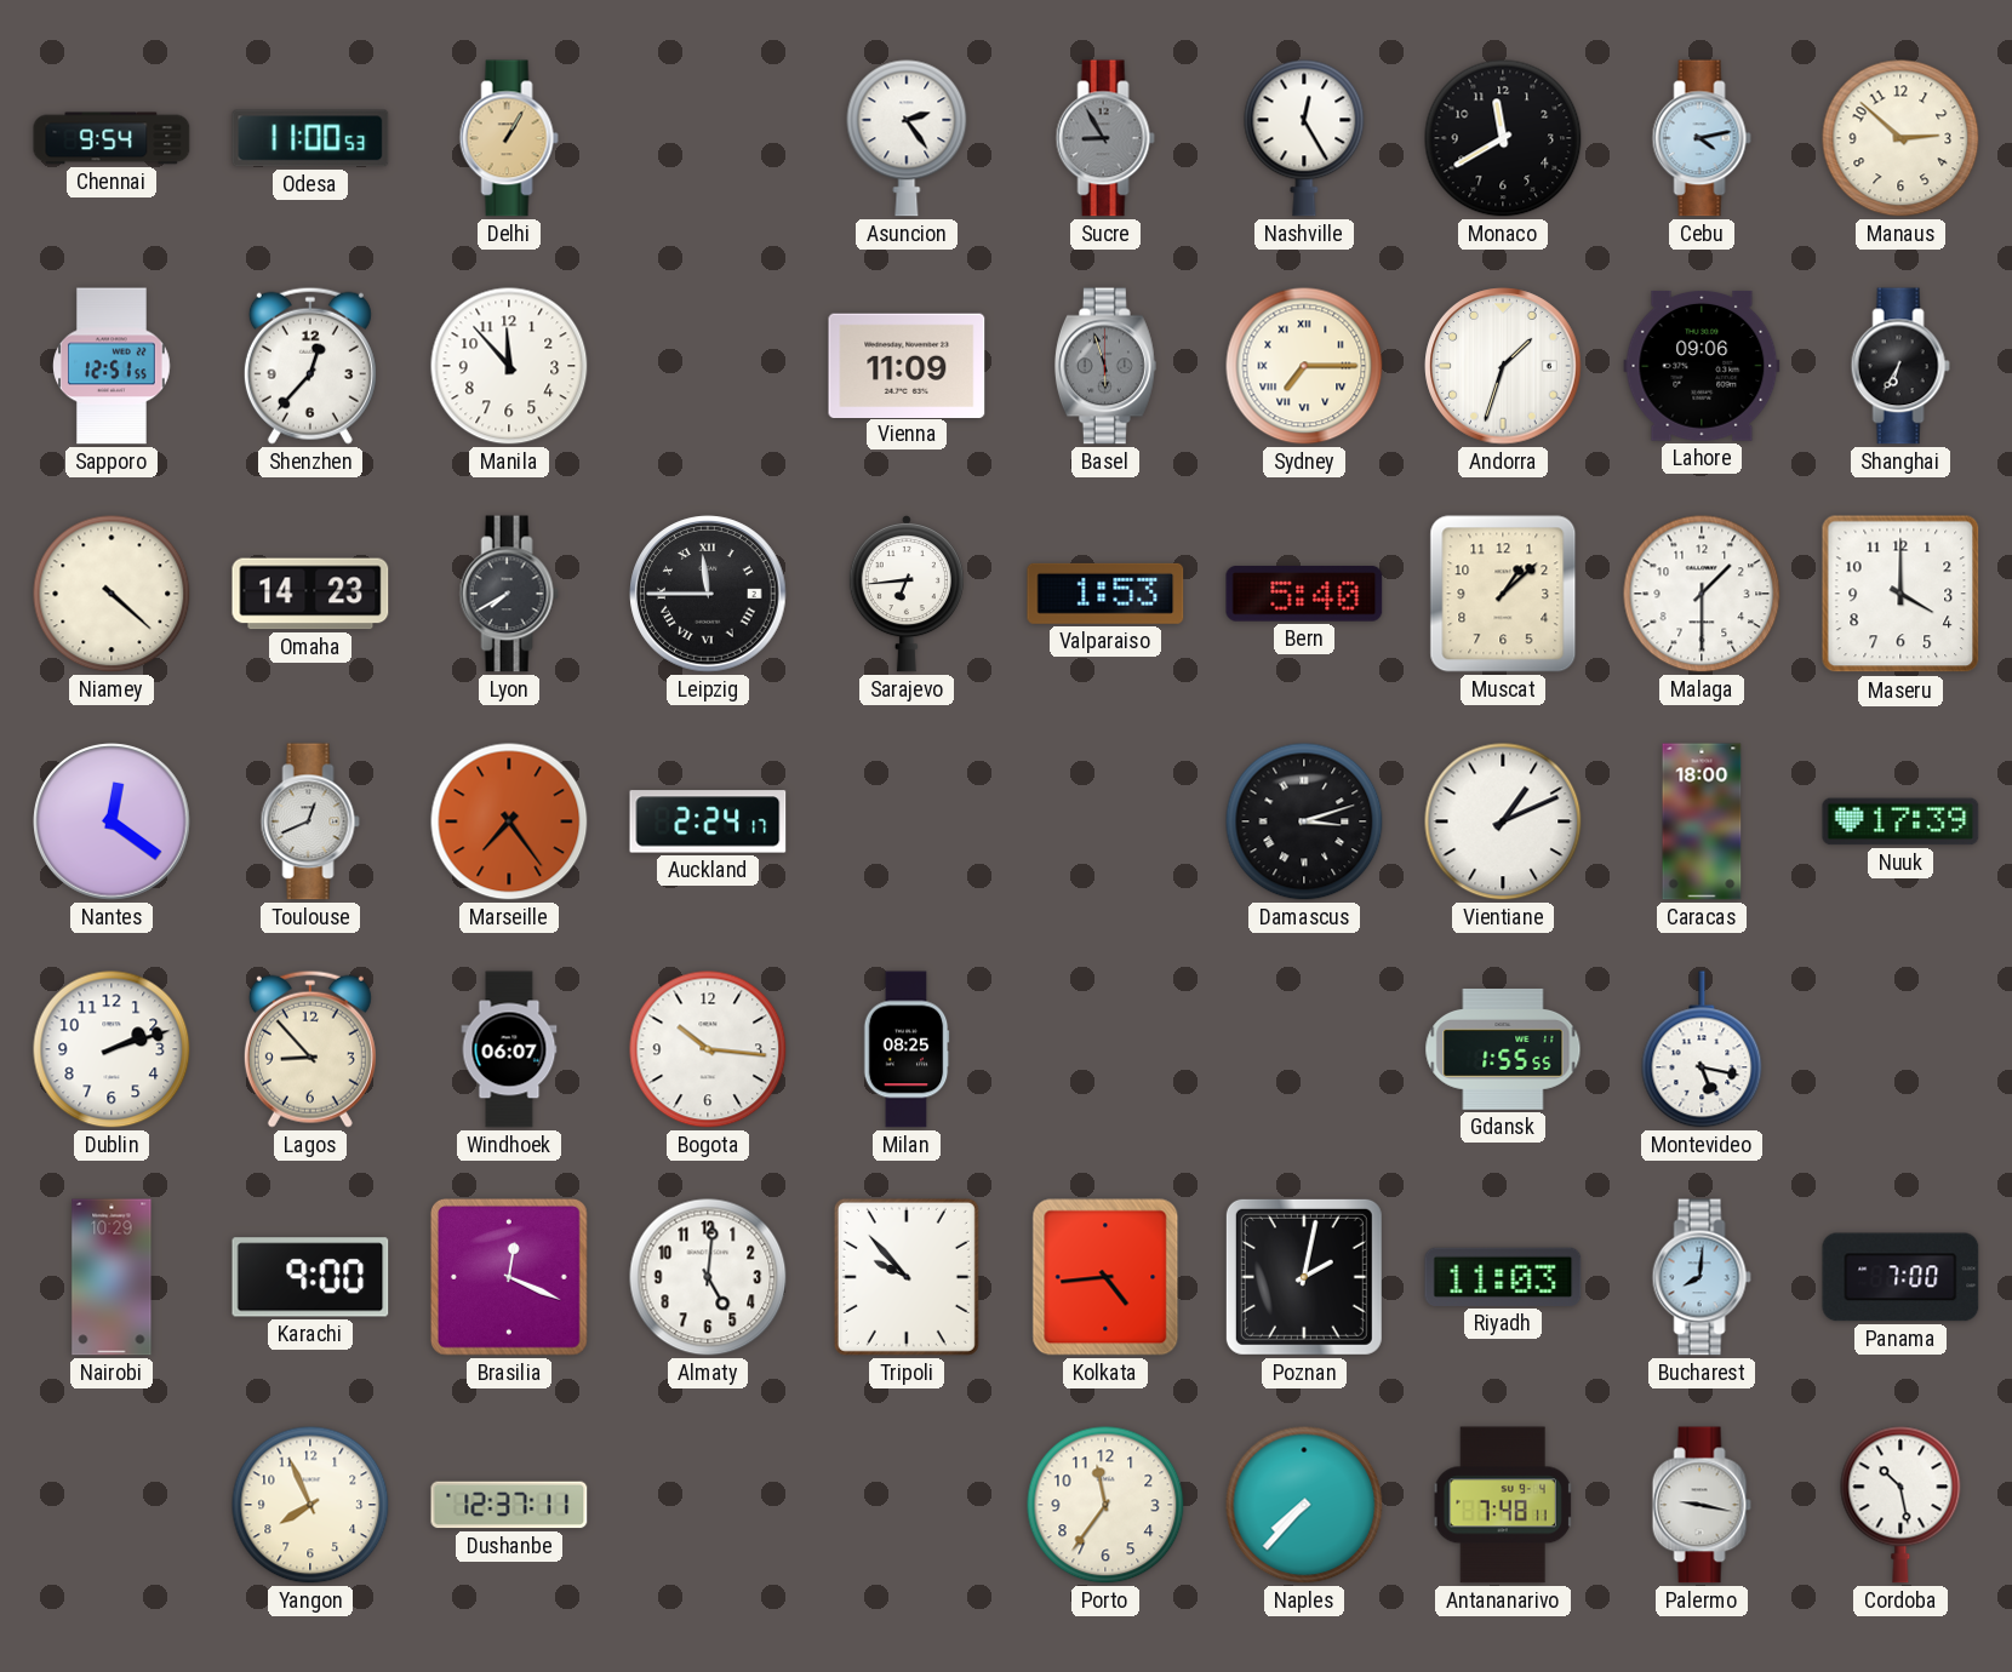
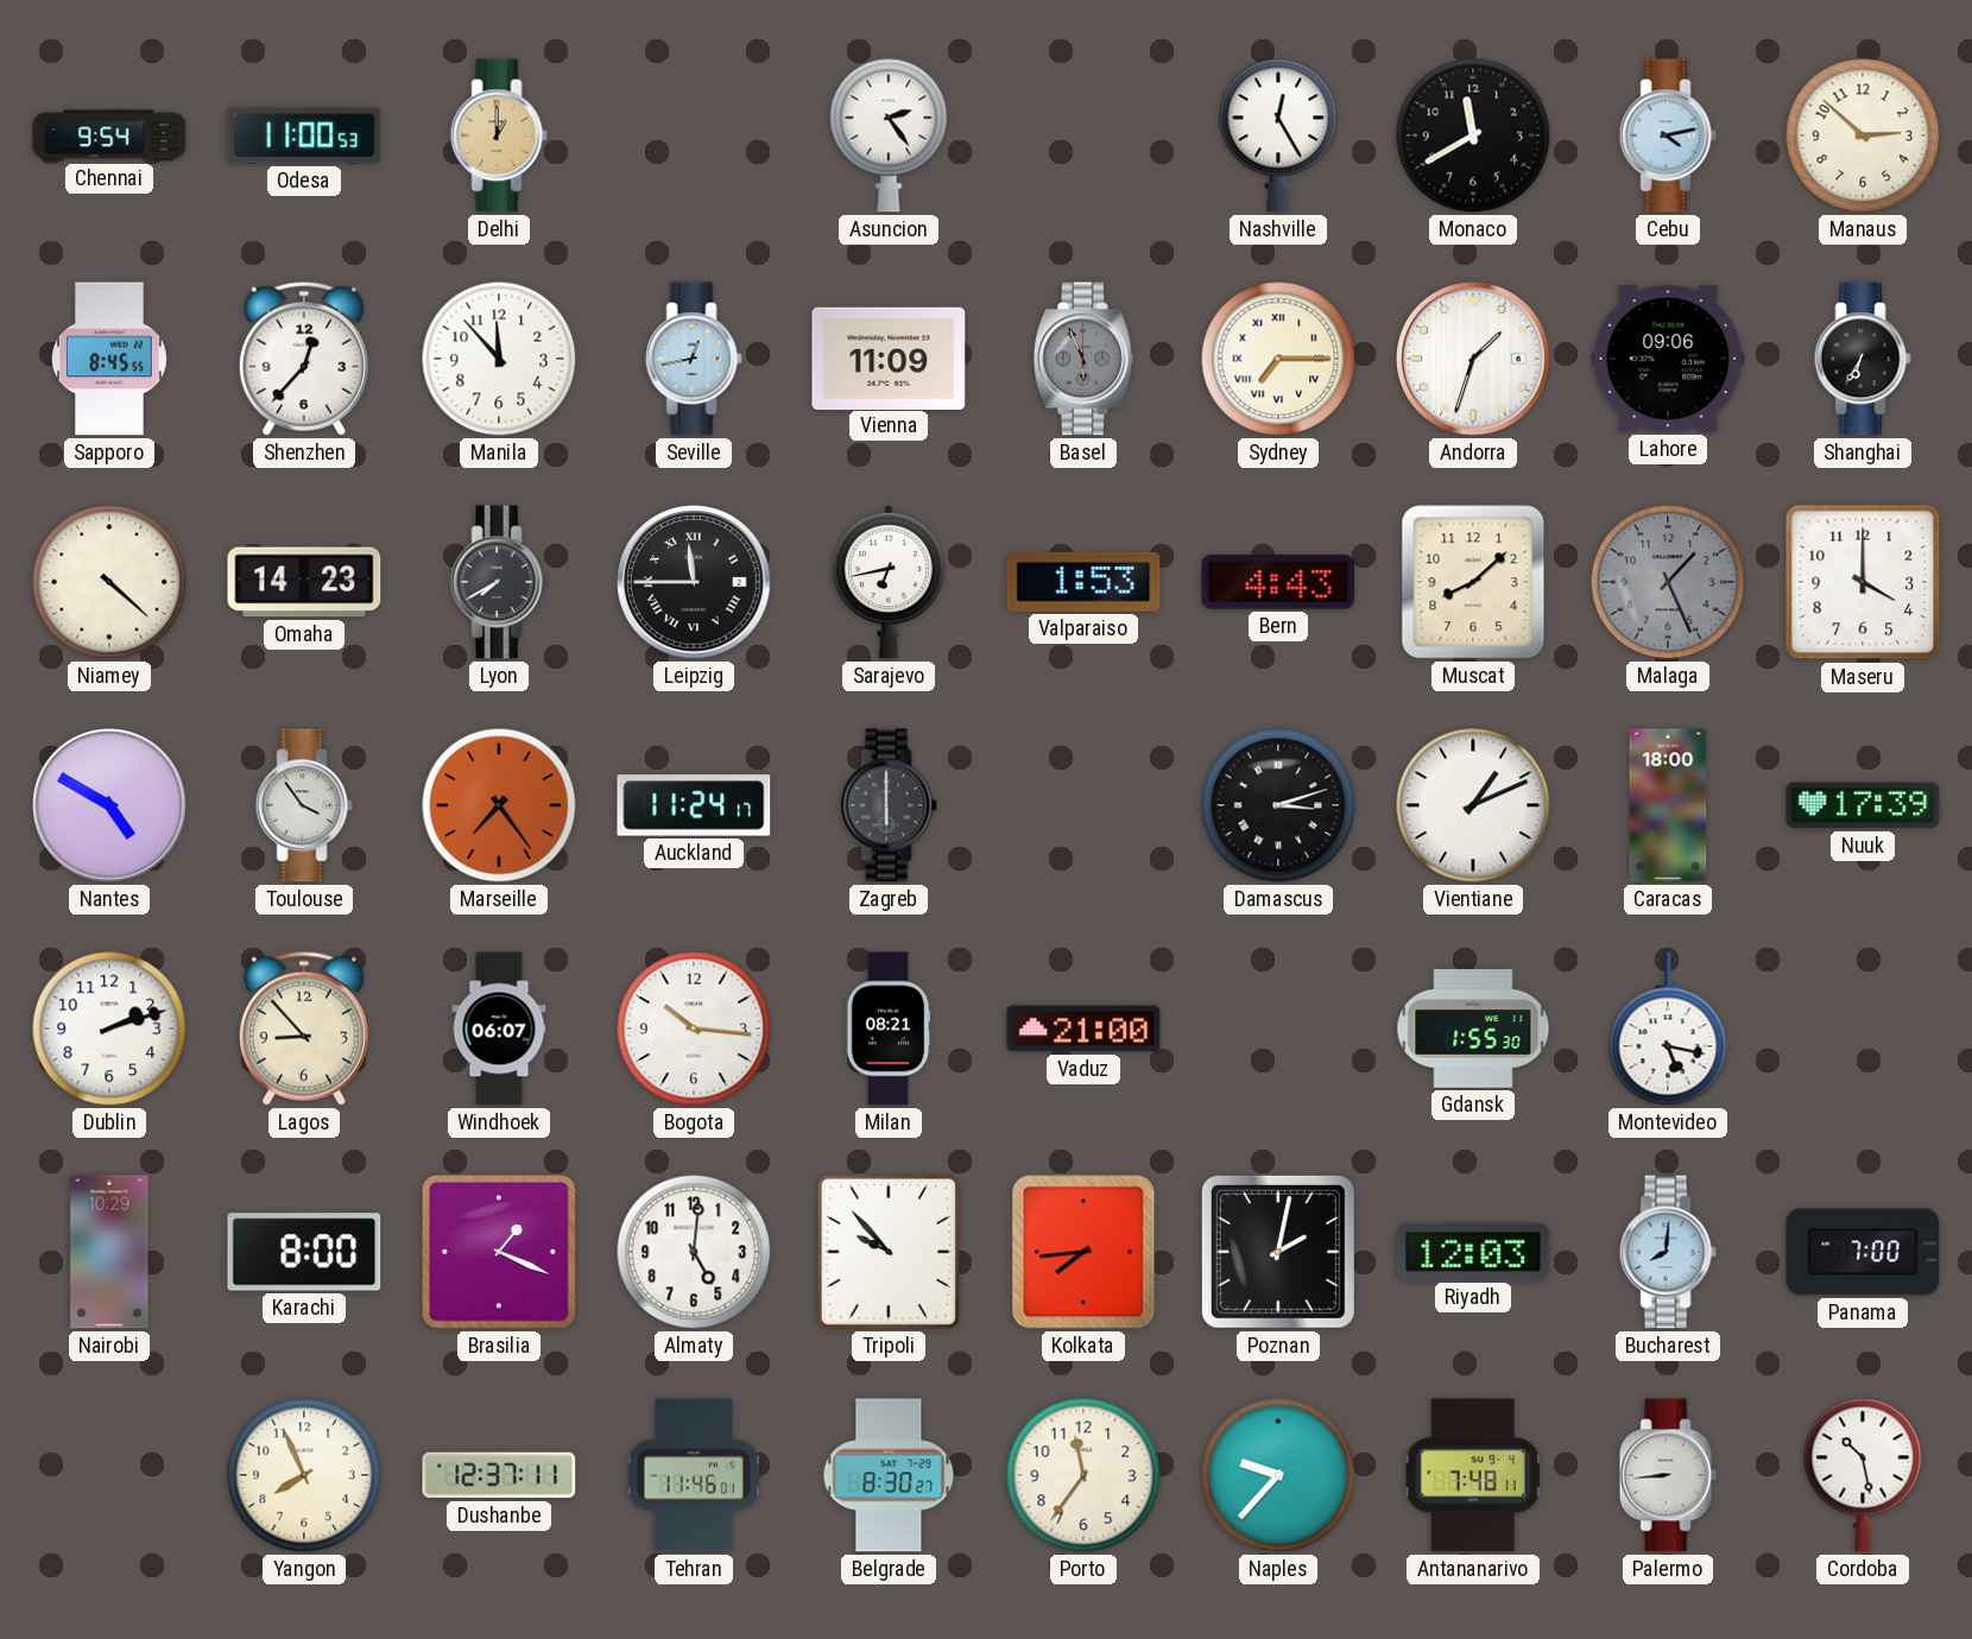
Delhi: 1:05 -> 1:00
Sucre: 8:55 -> none
Sapporo: 12:51 -> 8:45
Seville: none -> 12:43
Basel: 5:57 -> 5:56
Sarajevo: 6:44 -> 6:43
Bern: 5:40 -> 4:43
Muscat: 1:08 -> 8:08
Malaga: 1:30 -> 1:26
Malaga dial: white -> grey
Nantes: 12:21 -> 4:50
Toulouse: 12:41 -> 3:54
Auckland: 2:24 -> 11:24
Zagreb: none -> 6:00
Milan: 08:25 -> 08:21
Vaduz: none -> 21:00
Gdansk: 1:55:55 -> 1:55:30
Karachi: 9:00 -> 8:00
Brasilia: 12:19 -> 1:19
Kolkata: 4:44 -> 7:44
Riyadh: 11:03 -> 12:03
Tehran: none -> 11:46
Belgrade: none -> 8:30
Naples: 7:37 -> 9:37
Palermo: 9:17 -> 8:44
